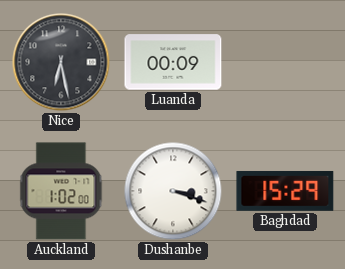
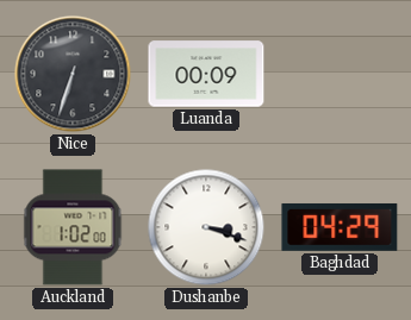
Nice: 6:28 -> 6:33
Baghdad: 15:29 -> 04:29
